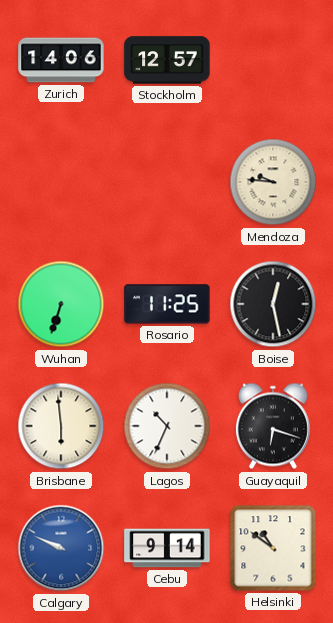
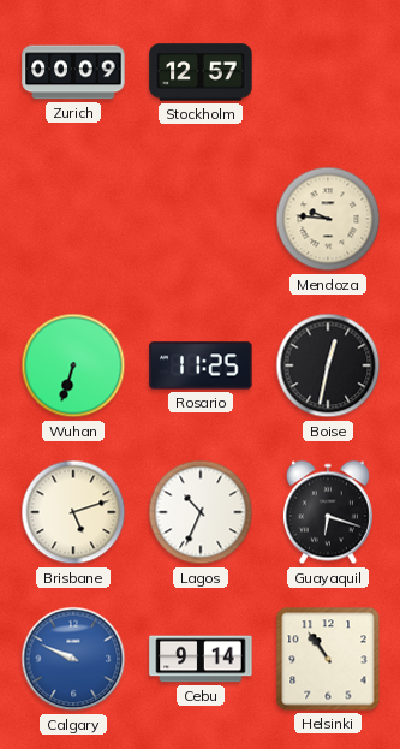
Zurich: 14:06 -> 00:09
Boise: 12:28 -> 12:32
Brisbane: 5:59 -> 5:12
Helsinki: 10:51 -> 10:54
